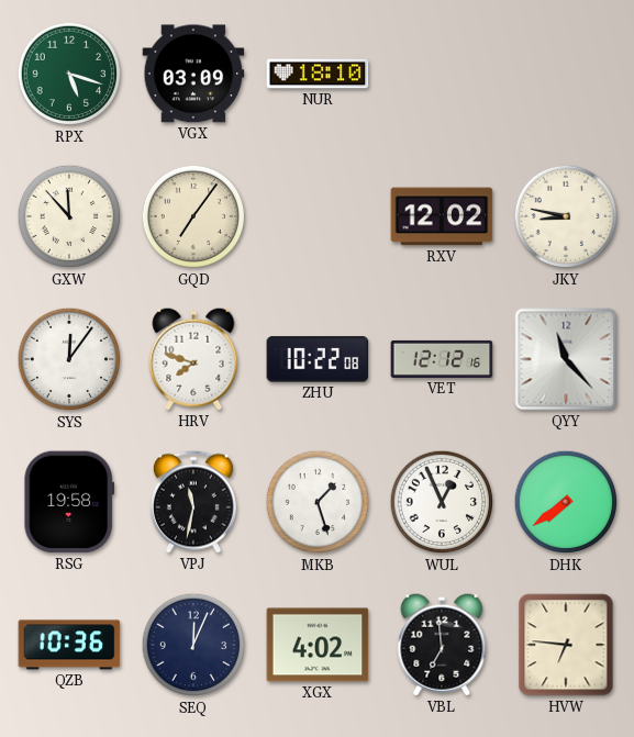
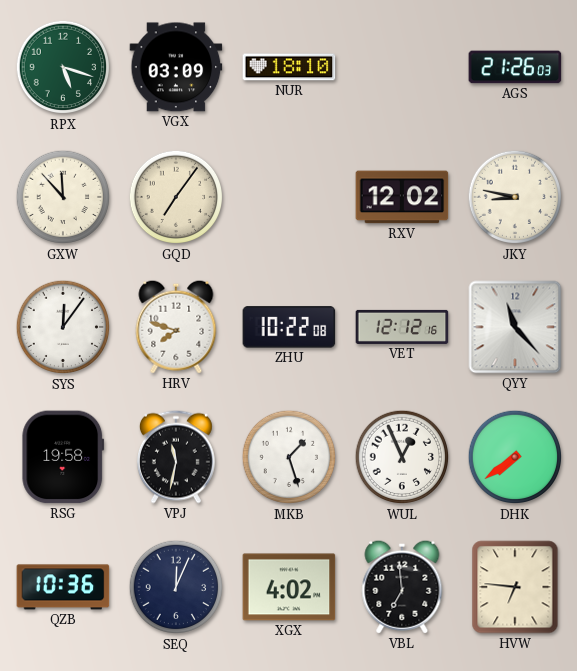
AGS: none -> 21:26
